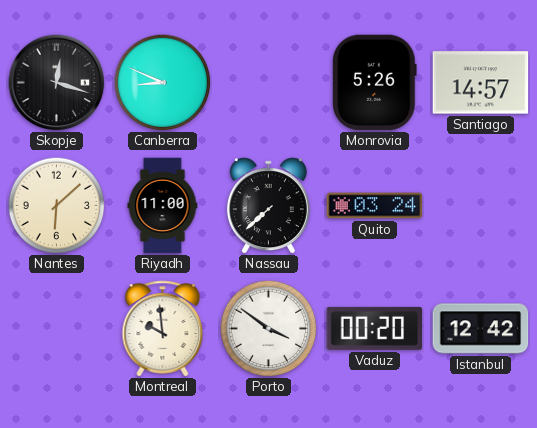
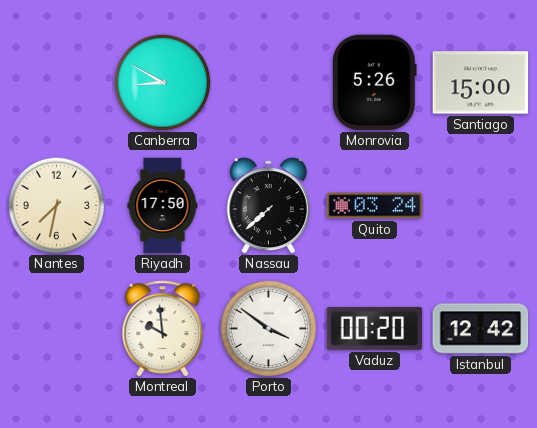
Skopje: 12:18 -> none
Canberra: 8:49 -> 8:50
Santiago: 14:57 -> 15:00
Nantes: 6:08 -> 7:32
Riyadh: 11:00 -> 17:50
